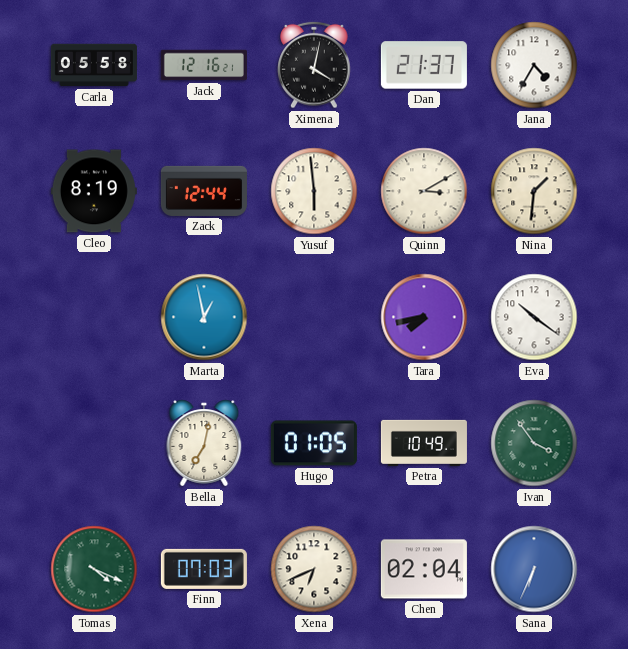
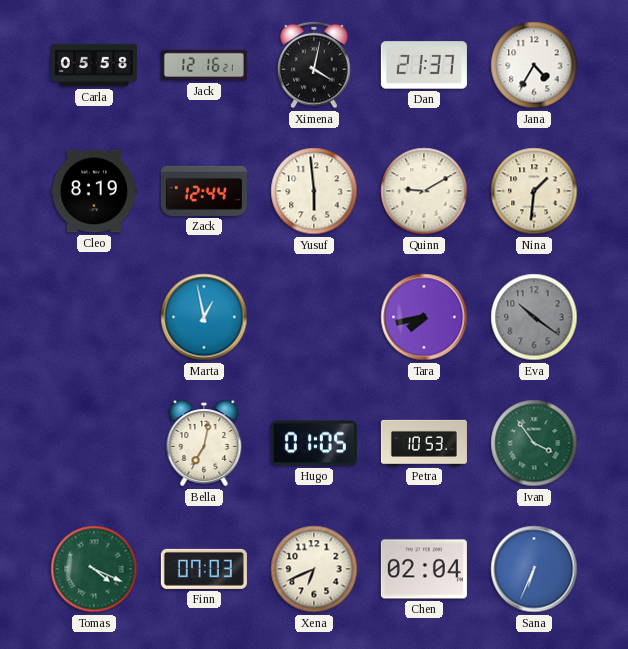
Quinn: 3:10 -> 9:10
Eva dial: white -> grey
Petra: 10:49 -> 10:53
